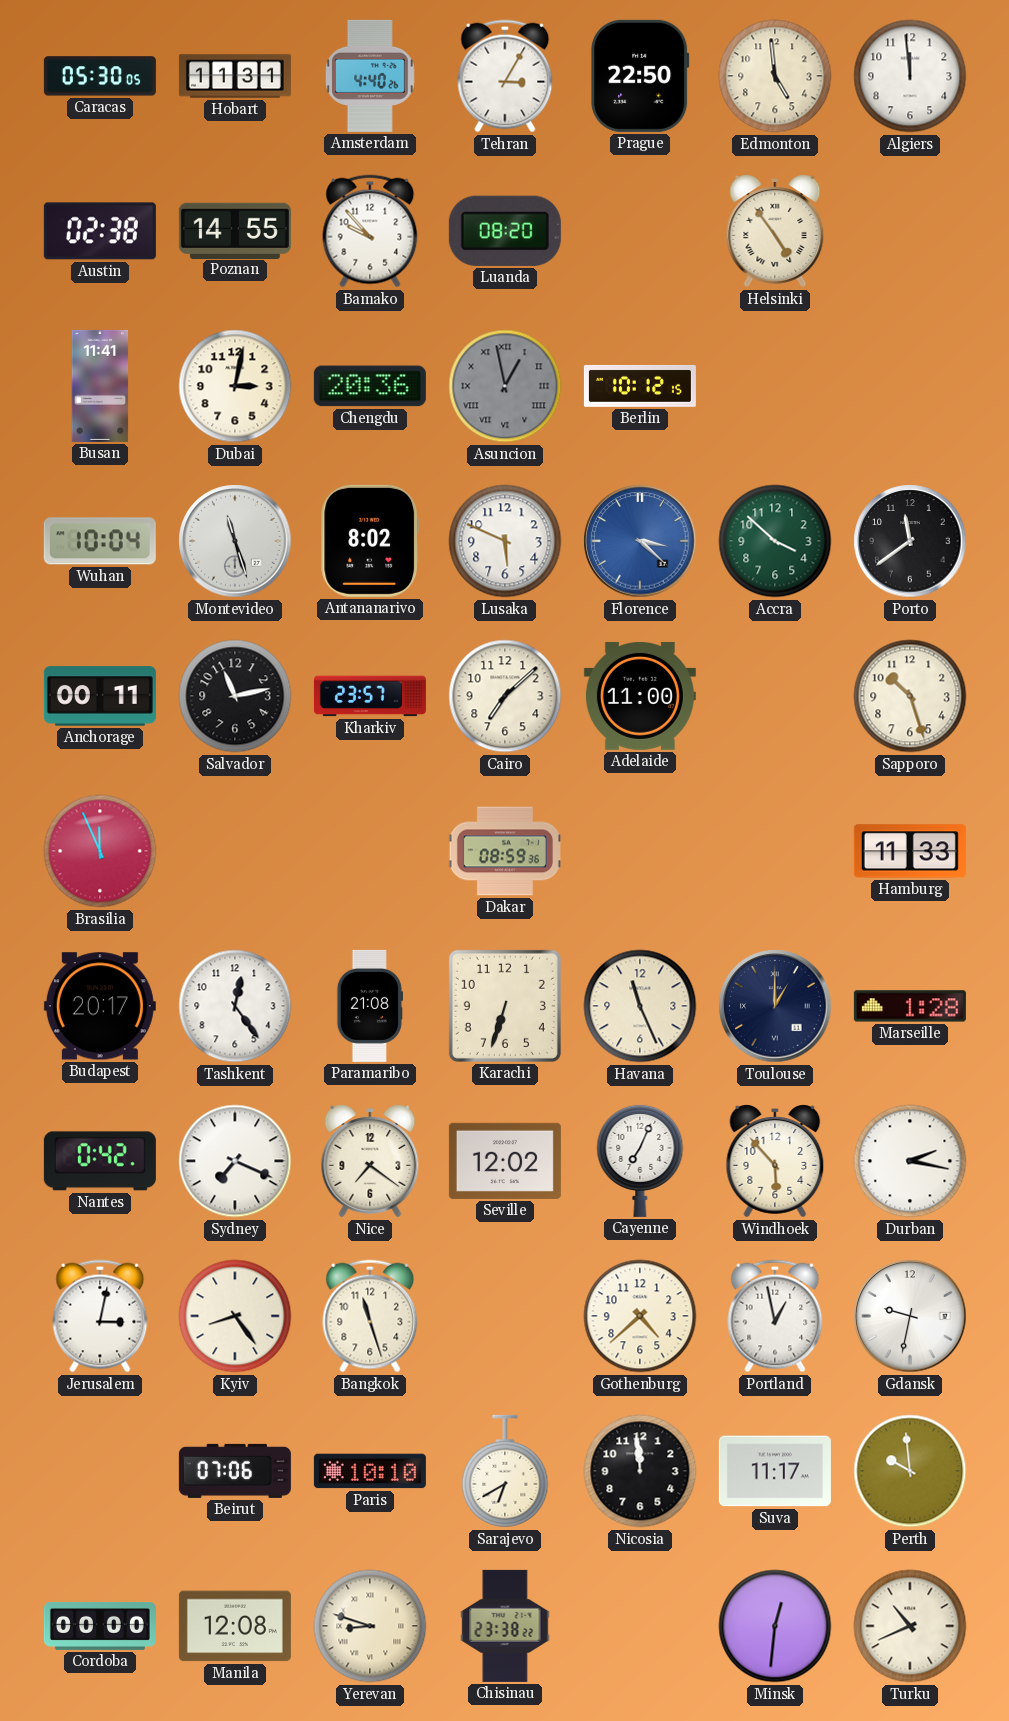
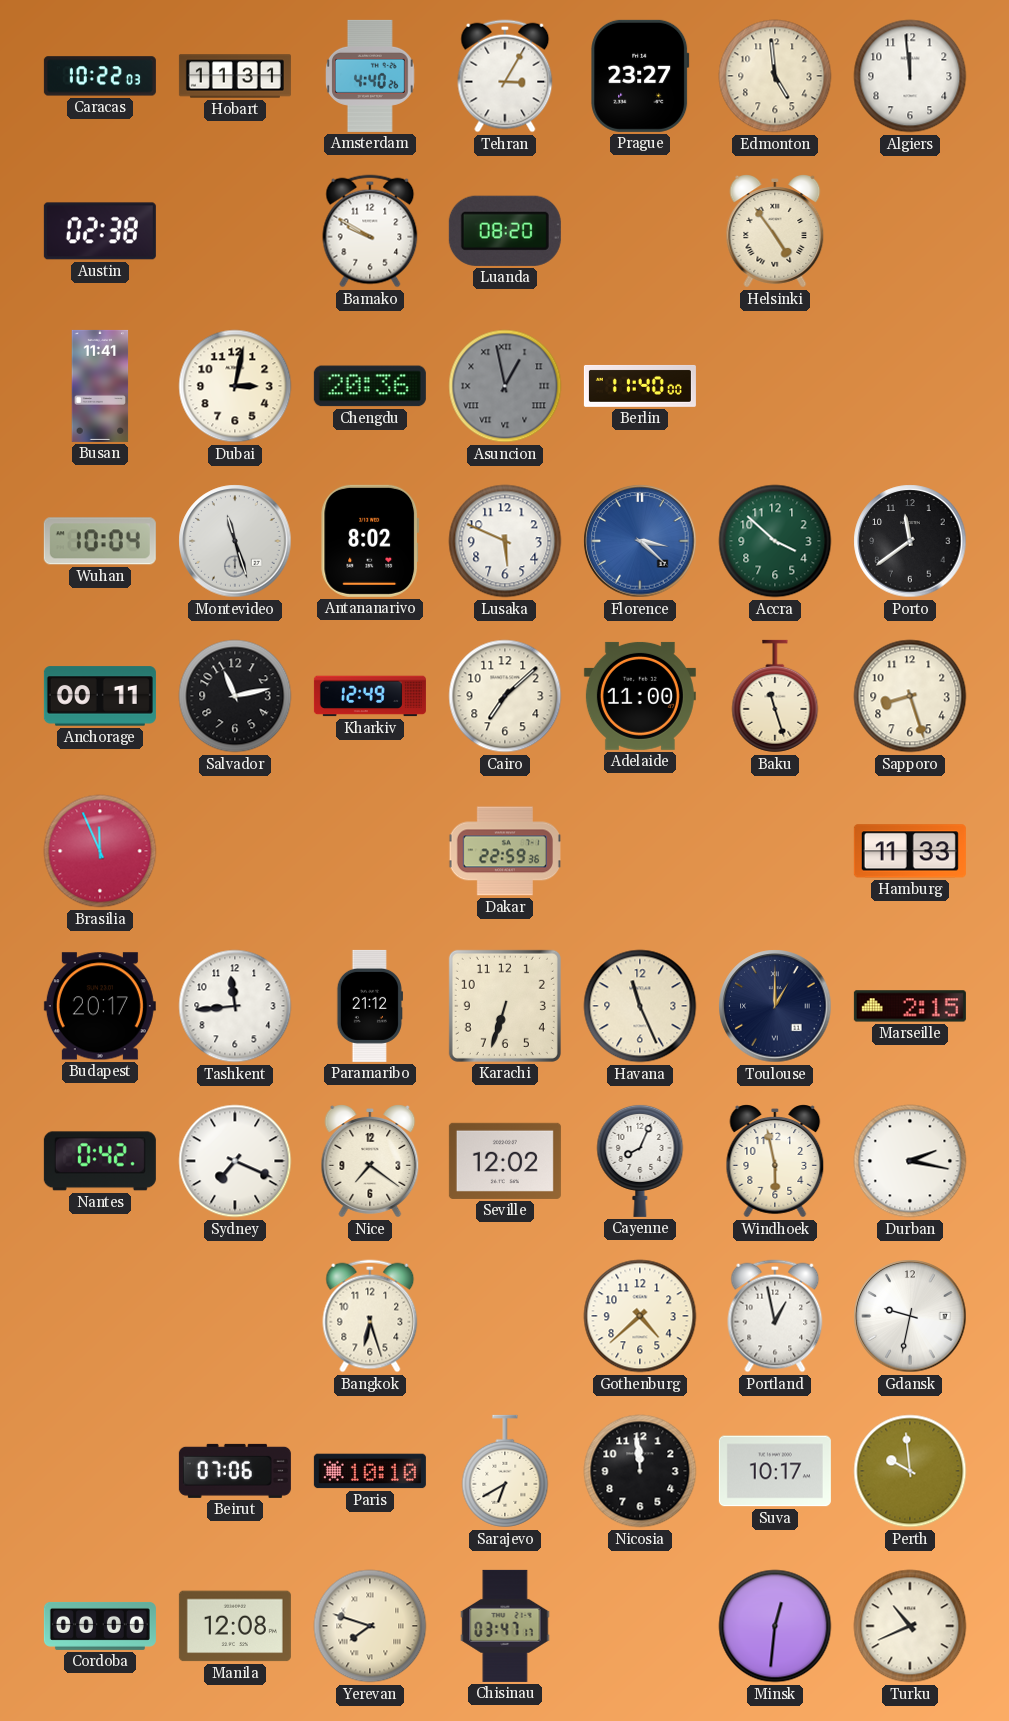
Caracas: 05:30 -> 10:22
Prague: 22:50 -> 23:27
Poznan: 14:55 -> none
Bamako: 9:53 -> 9:50
Berlin: 10:12 -> 11:40
Kharkiv: 23:57 -> 12:49
Baku: none -> 11:27
Sapporo: 10:27 -> 8:27
Dakar: 08:59 -> 22:59
Tashkent: 12:24 -> 11:44
Paramaribo: 21:08 -> 21:12
Marseille: 1:28 -> 2:15
Cayenne: 7:04 -> 8:04
Windhoek: 5:53 -> 5:58
Jerusalem: 3:02 -> none
Kyiv: 8:24 -> none
Bangkok: 11:27 -> 6:27
Suva: 11:17 -> 10:17
Yerevan: 8:48 -> 7:48
Chisinau: 23:38 -> 03:47
